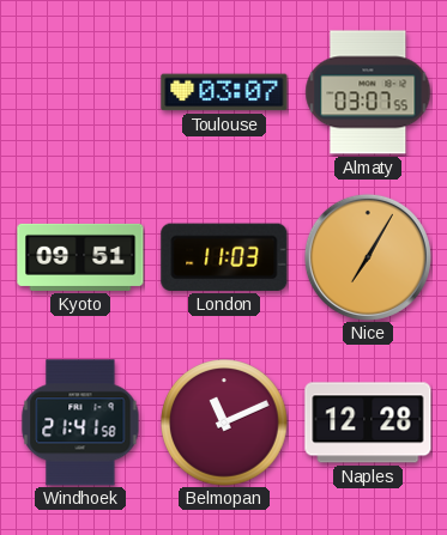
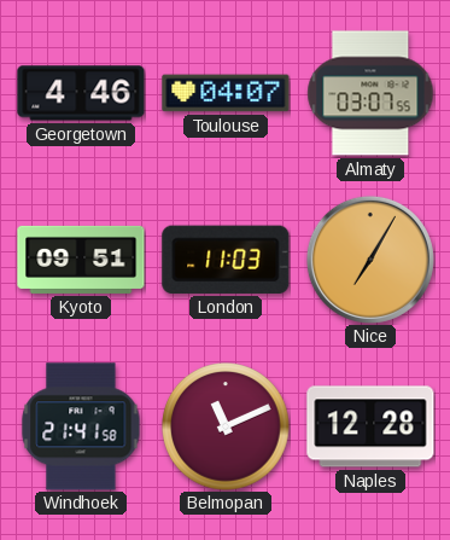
Georgetown: none -> 4:46
Toulouse: 03:07 -> 04:07
